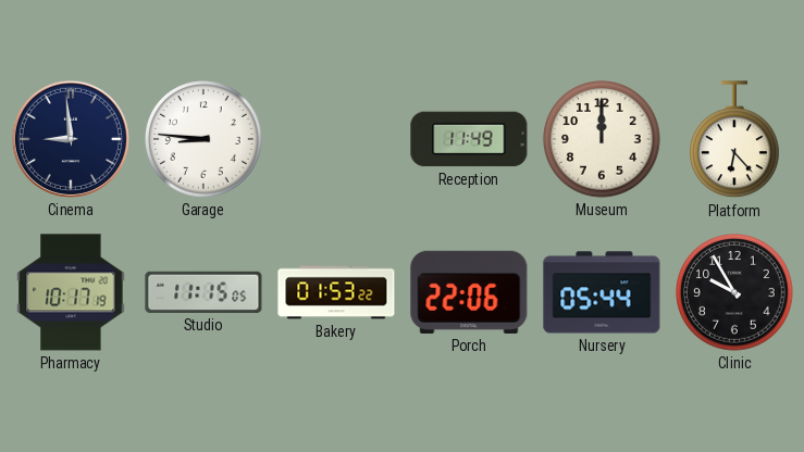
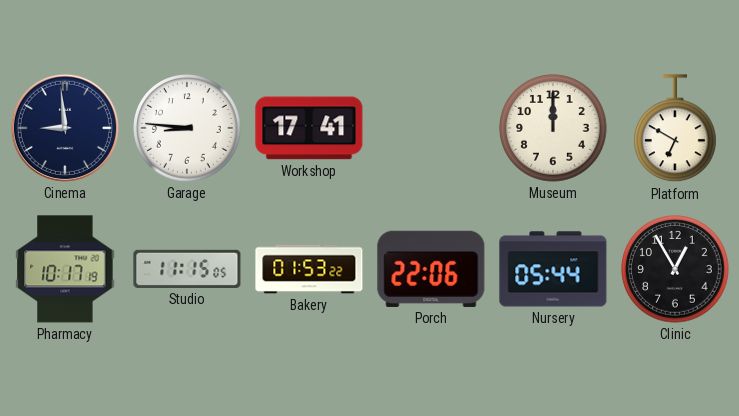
Workshop: none -> 17:41
Reception: 11:49 -> none
Platform: 6:23 -> 6:50
Clinic: 9:55 -> 12:55
